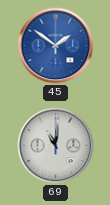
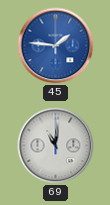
45: 1:51 -> 1:46
